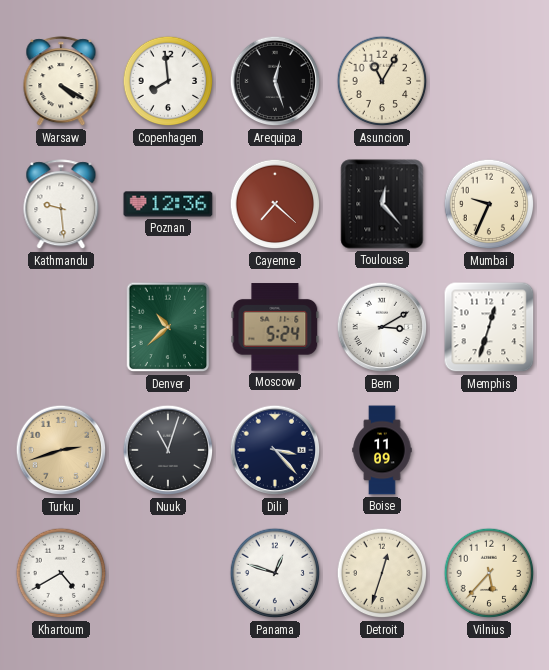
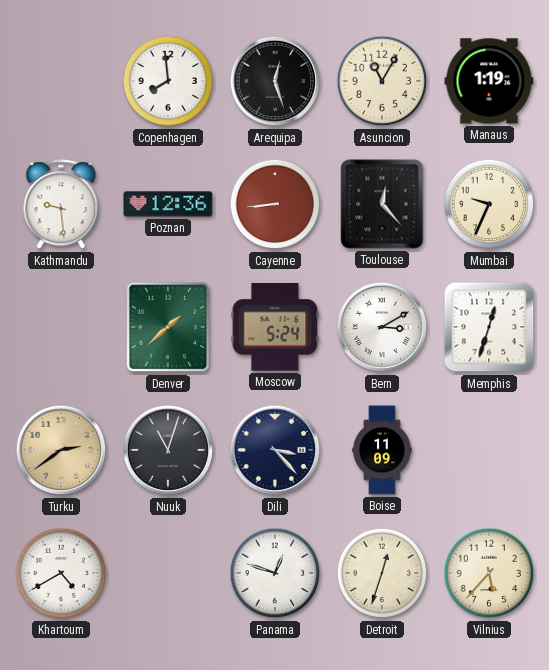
Warsaw: 4:20 -> none
Manaus: none -> 1:19
Cayenne: 7:22 -> 8:44
Denver: 10:38 -> 1:38
Turku: 2:42 -> 2:39
